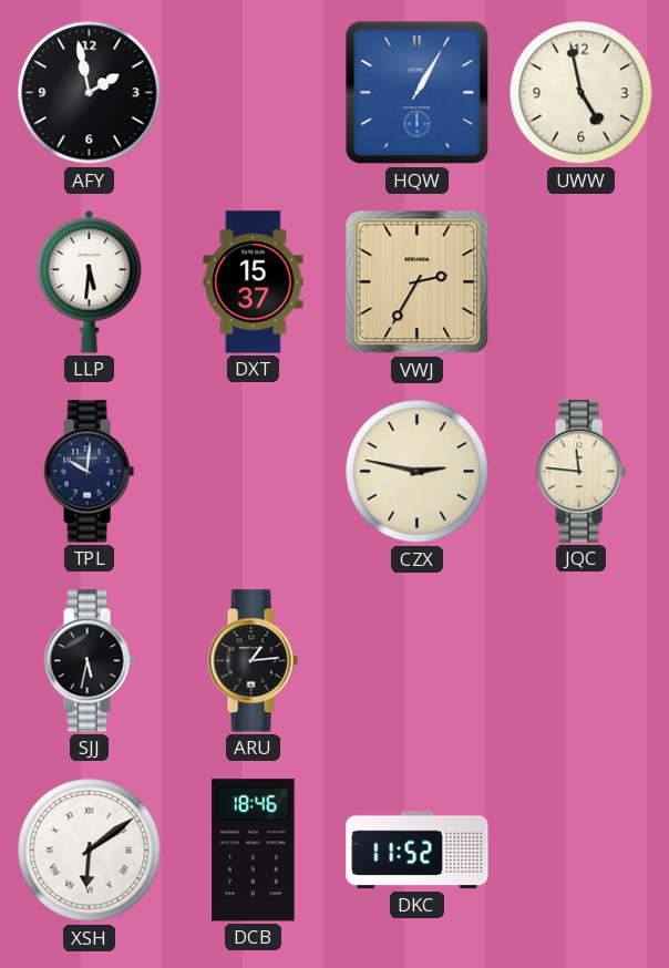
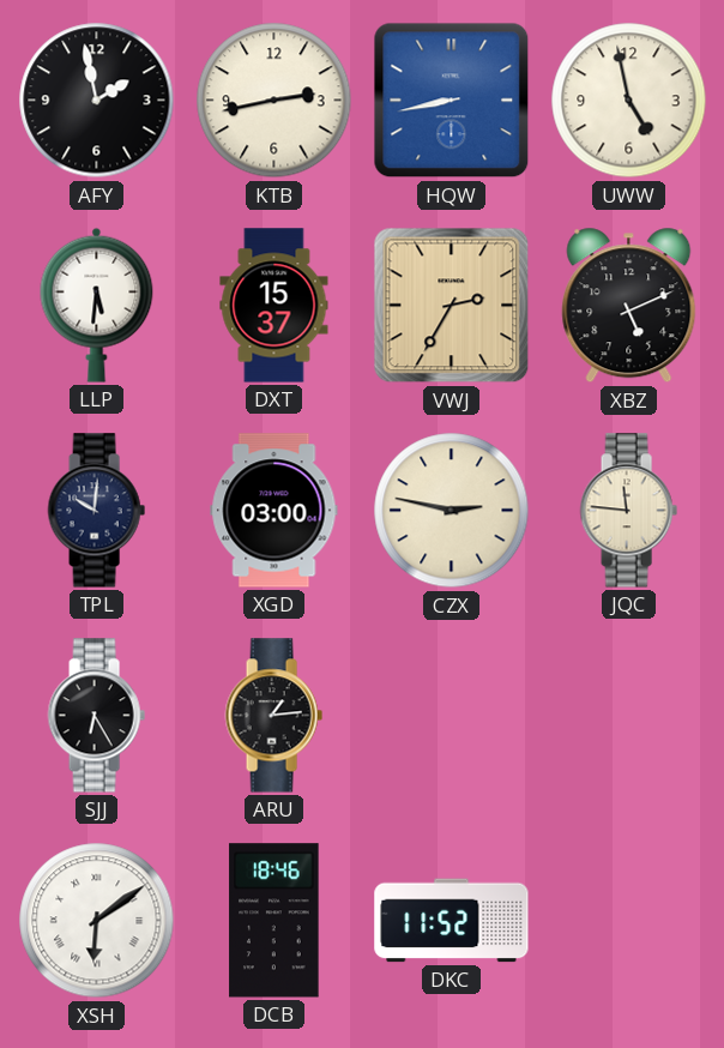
KTB: none -> 2:43
HQW: 1:05 -> 8:43
XBZ: none -> 5:11
XGD: none -> 03:00
SJJ: 5:32 -> 6:25
